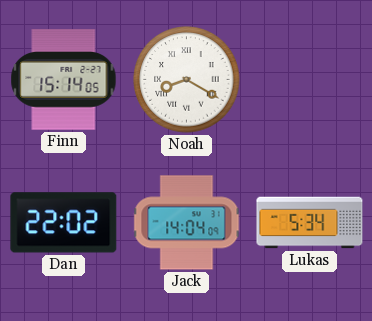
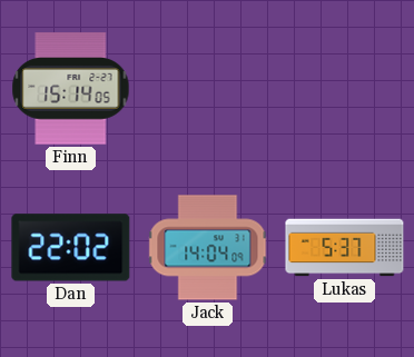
Noah: 8:20 -> none
Lukas: 5:34 -> 5:37
